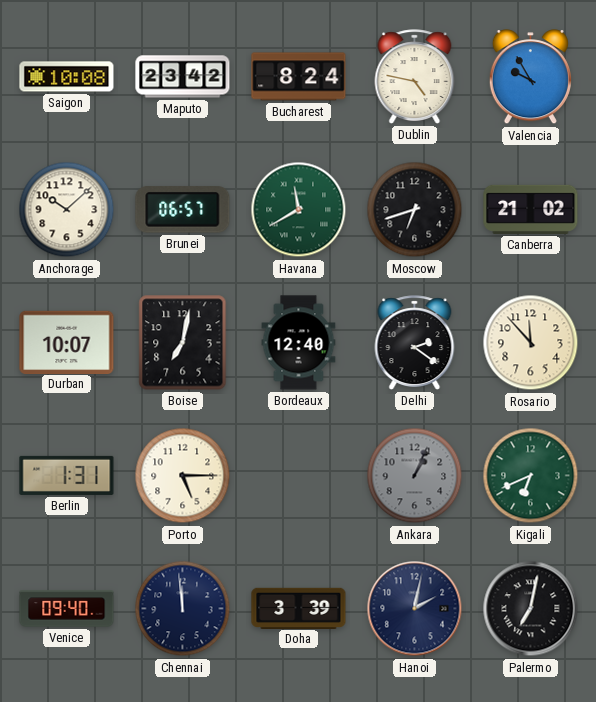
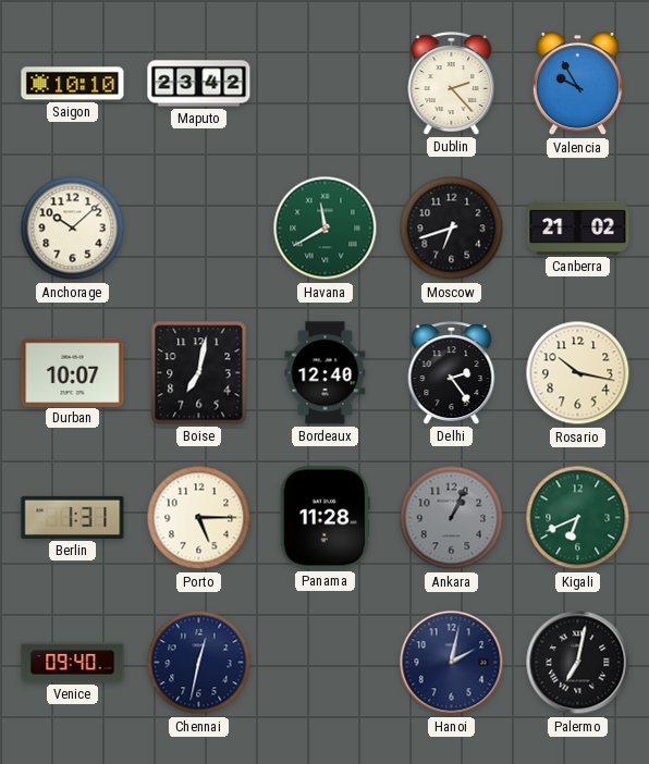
Saigon: 10:08 -> 10:10
Bucharest: 8:24 -> none
Dublin: 4:47 -> 2:23
Brunei: 06:57 -> none
Delhi: 2:21 -> 2:24
Rosario: 11:53 -> 10:17
Panama: none -> 11:28
Chennai: 11:59 -> 12:32
Doha: 3:39 -> none
